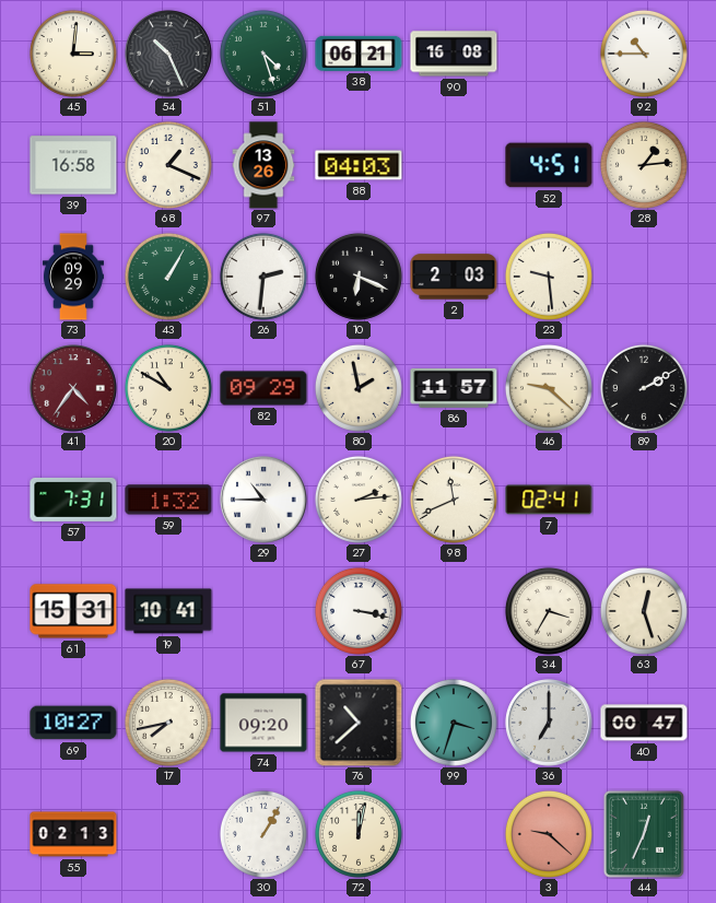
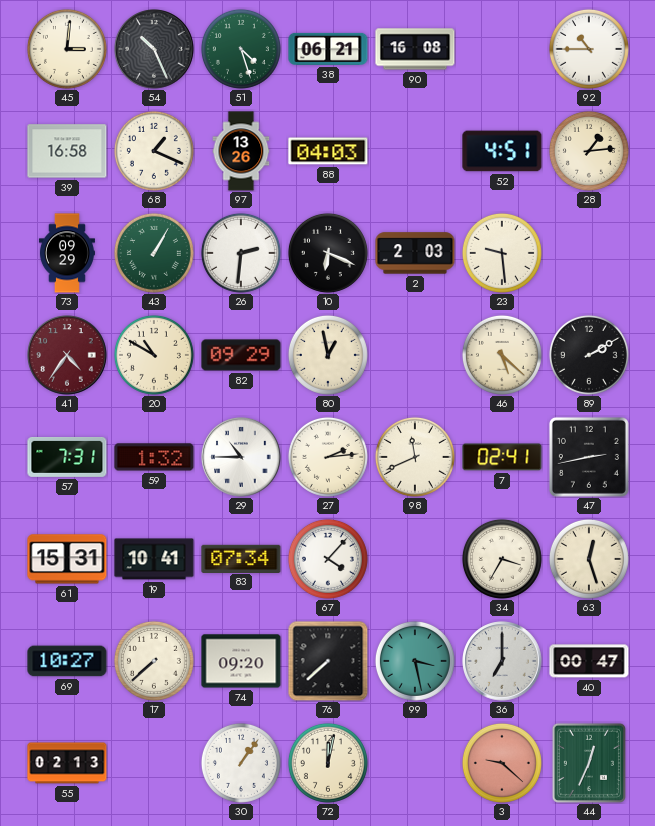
80: 1:58 -> 12:58
86: 11:57 -> none
46: 9:22 -> 5:22
47: none -> 2:43
83: none -> 07:34
67: 3:17 -> 4:07
17: 7:43 -> 7:38
76: 10:38 -> 7:38
99: 3:33 -> 3:28
30: 1:05 -> 1:06
